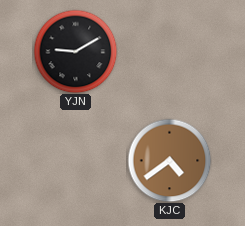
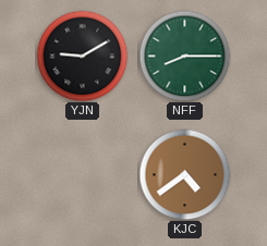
NFF: none -> 8:15
